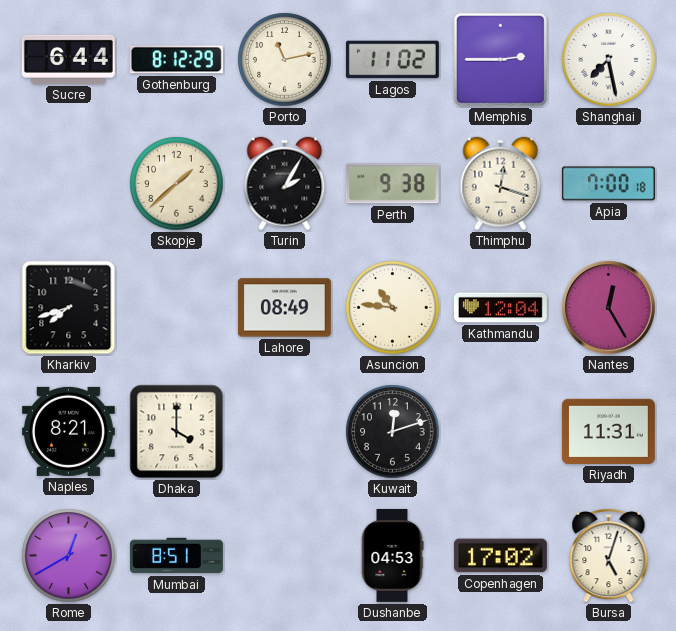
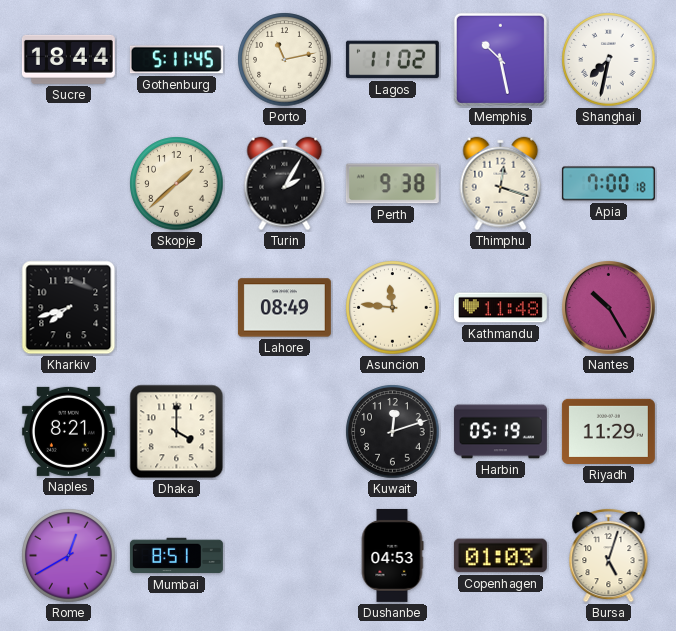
Sucre: 6:44 -> 18:44
Gothenburg: 8:12 -> 5:11
Memphis: 2:45 -> 10:28
Shanghai: 7:28 -> 7:32
Asuncion: 10:46 -> 11:46
Kathmandu: 12:04 -> 11:48
Nantes: 12:25 -> 10:25
Harbin: none -> 05:19
Riyadh: 11:31 -> 11:29
Copenhagen: 17:02 -> 01:03
